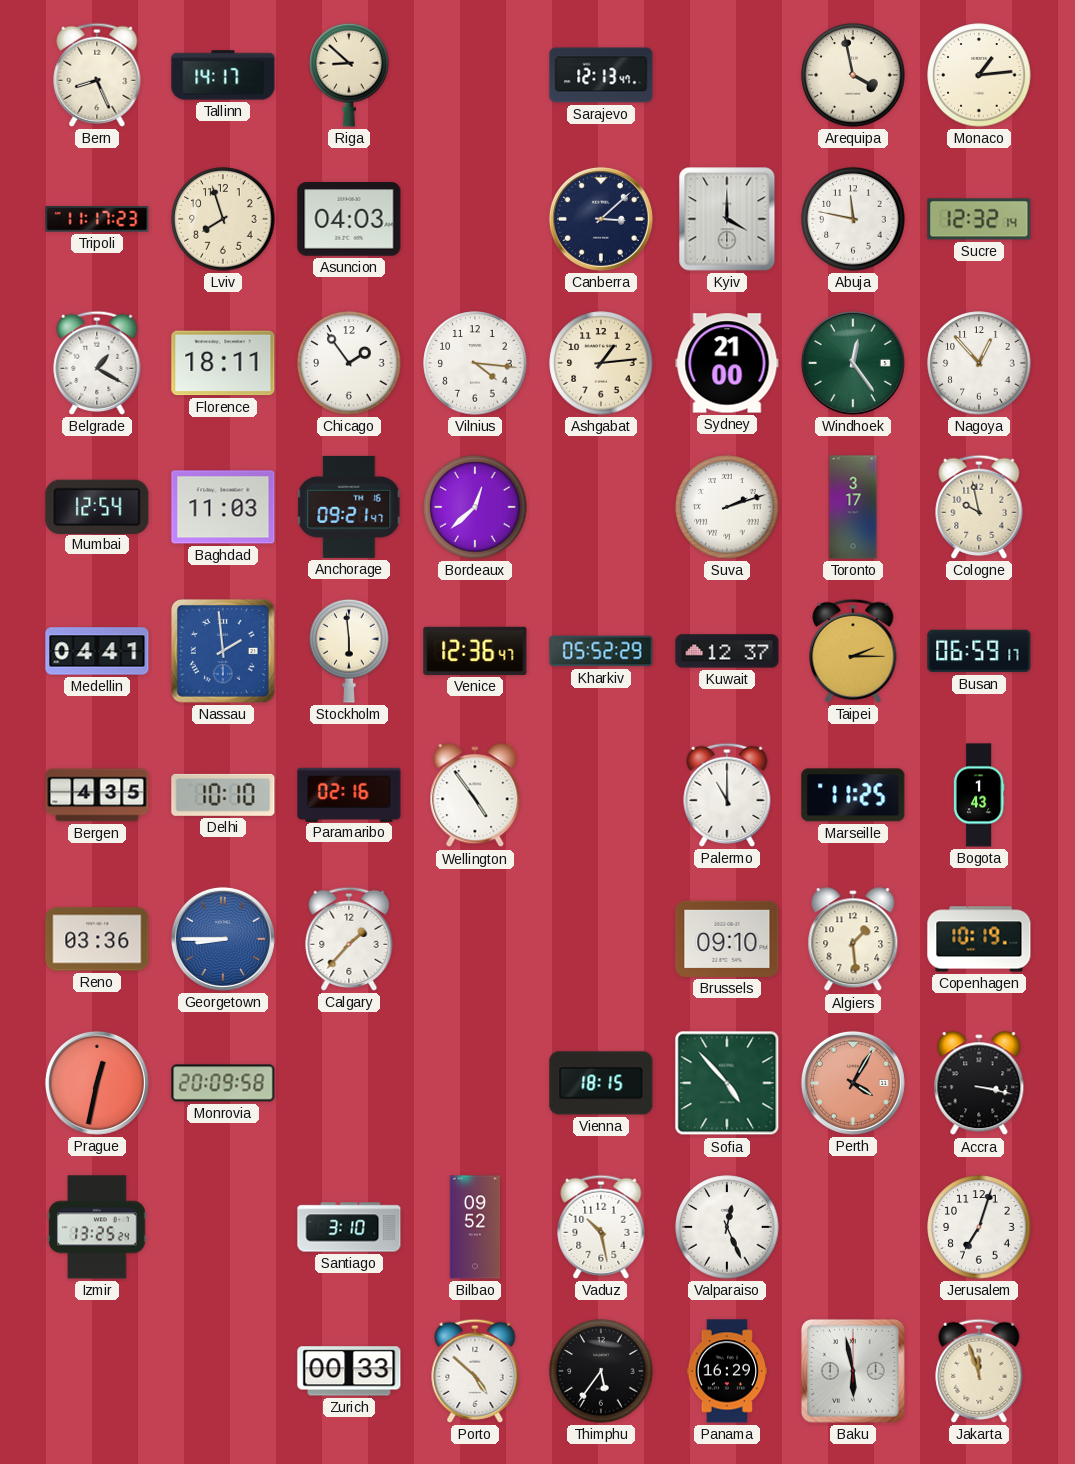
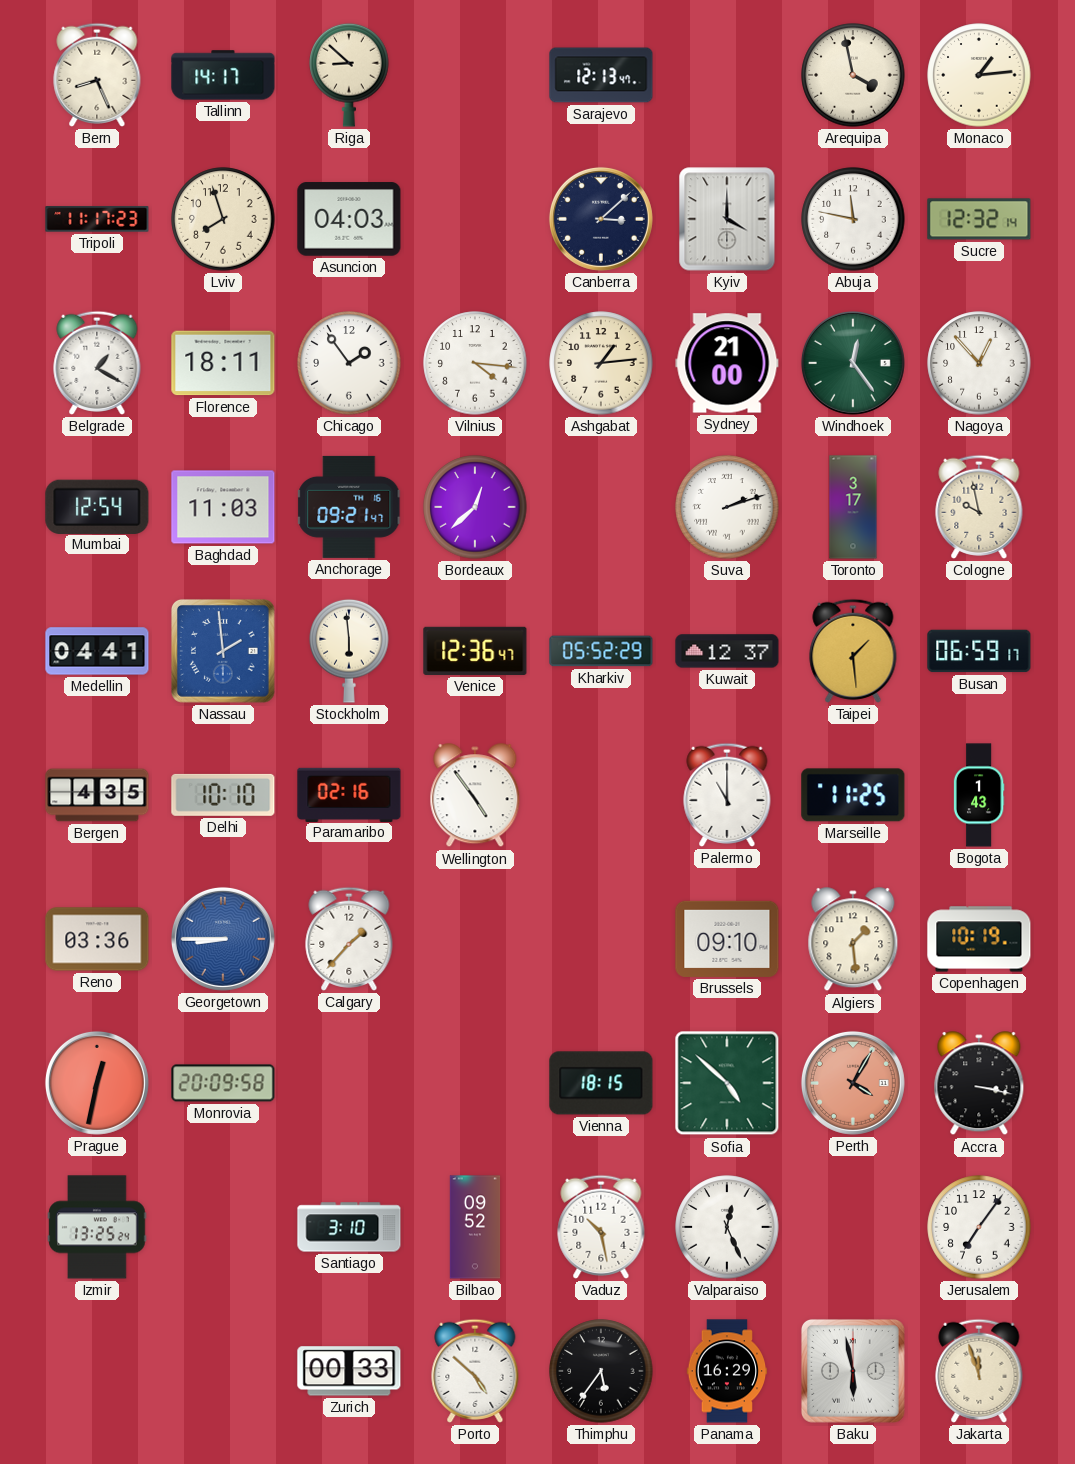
Taipei: 2:15 -> 1:29
Sofia: 4:53 -> 4:52
Jerusalem: 7:03 -> 7:06
